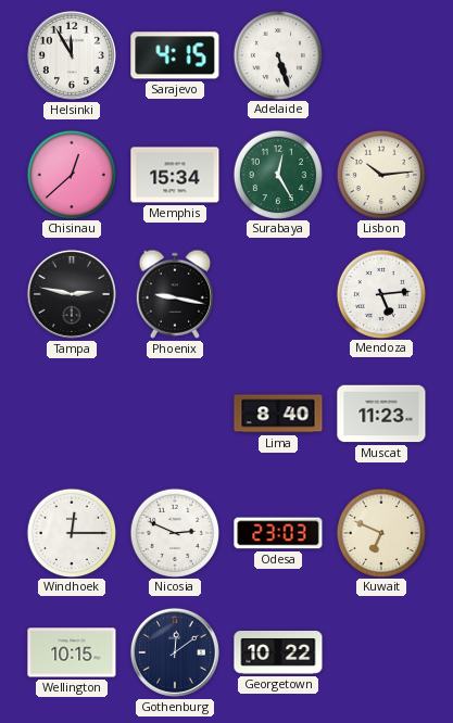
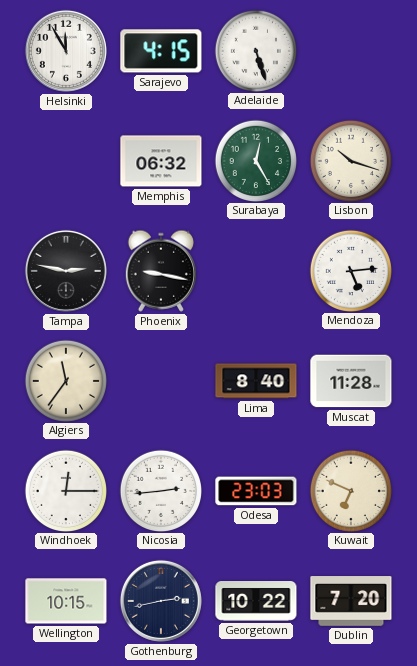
Chisinau: 12:38 -> none
Memphis: 15:34 -> 06:32
Lisbon: 10:14 -> 10:18
Algiers: none -> 11:36
Muscat: 11:23 -> 11:28
Nicosia: 2:49 -> 2:44
Gothenburg: 12:09 -> 2:43
Dublin: none -> 7:20
